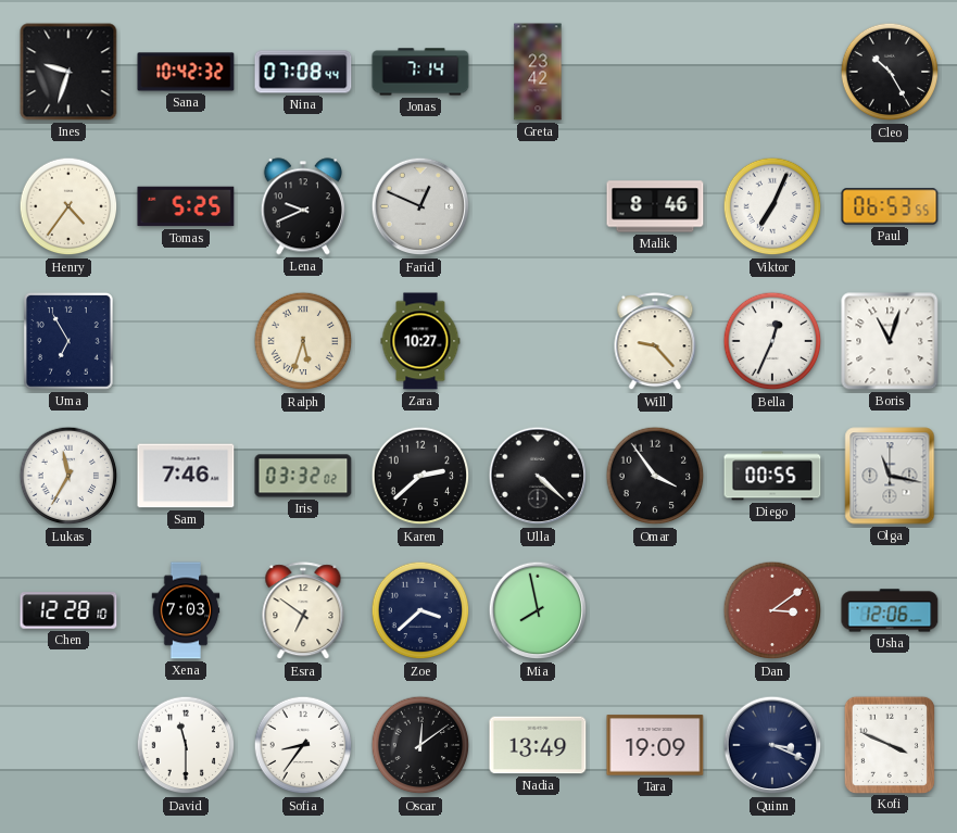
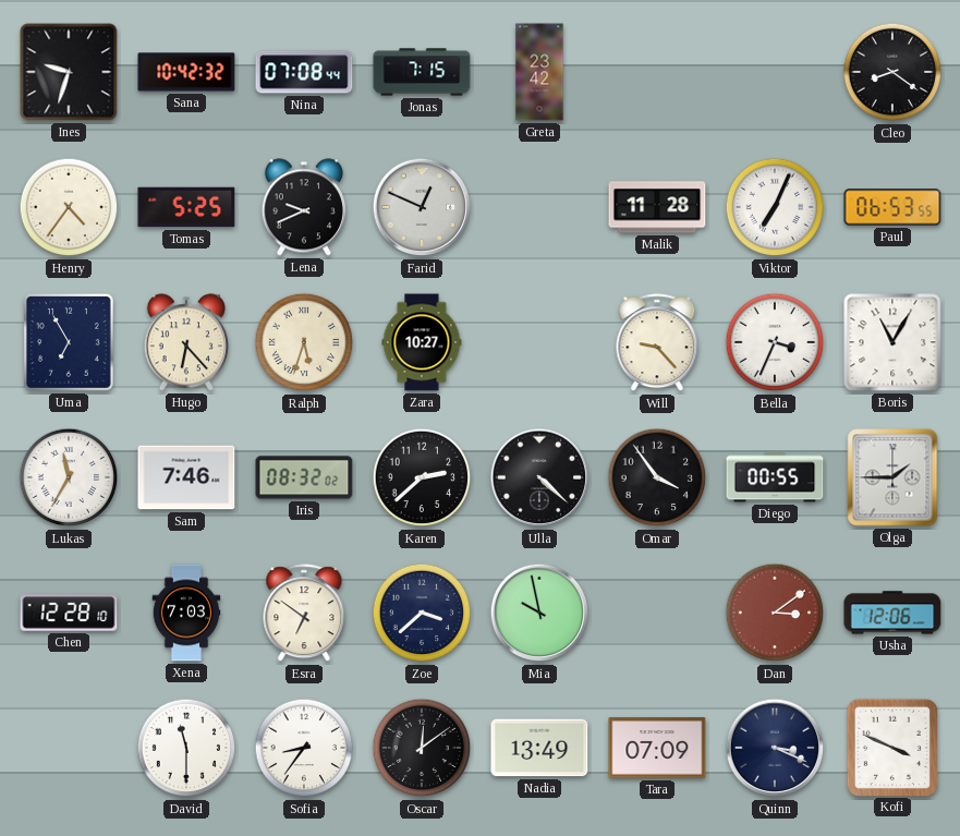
Jonas: 7:14 -> 7:15
Cleo: 10:25 -> 8:21
Malik: 8:46 -> 11:28
Hugo: none -> 6:23
Bella: 12:34 -> 3:34
Boris: 11:03 -> 11:05
Iris: 03:32 -> 08:32
Olga: 11:17 -> 1:45
Mia: 7:58 -> 9:58
Tara: 19:09 -> 07:09
